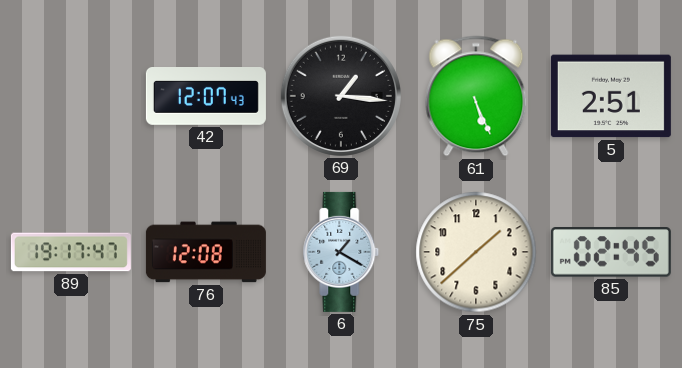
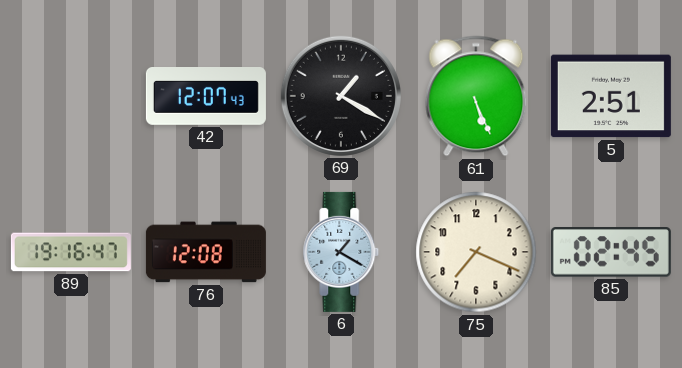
69: 1:16 -> 1:20
89: 19:17 -> 19:16
75: 1:38 -> 7:19
